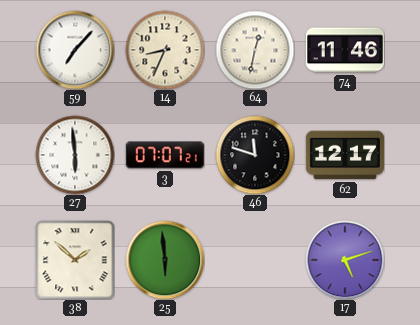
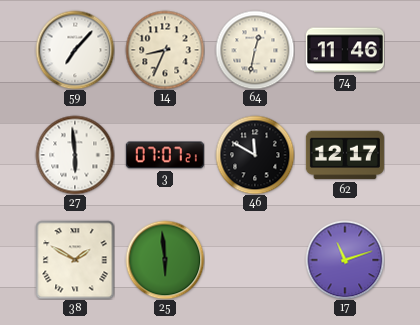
46: 11:48 -> 11:50
38: 1:52 -> 1:50
17: 5:12 -> 11:12
